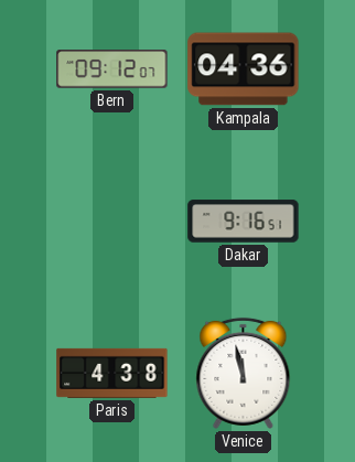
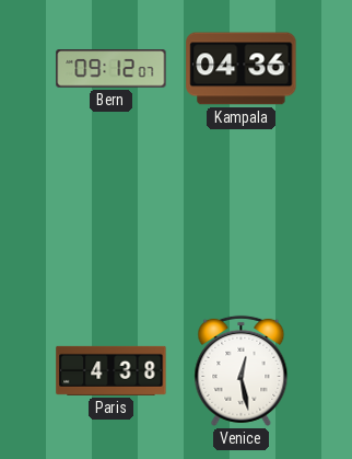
Dakar: 9:16 -> none
Venice: 11:58 -> 12:28
